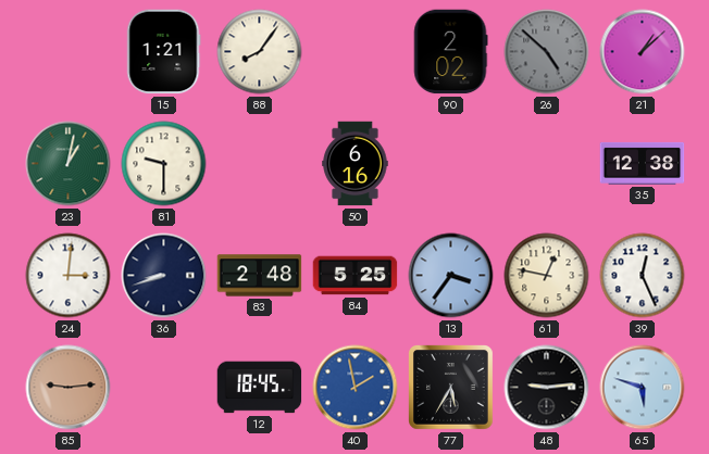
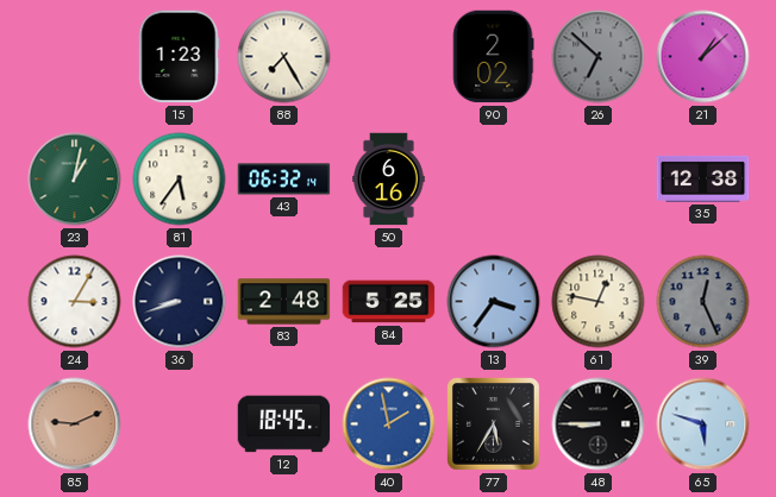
15: 1:21 -> 1:23
88: 8:06 -> 7:25
26: 4:52 -> 6:52
81: 9:30 -> 5:36
43: none -> 06:32
24: 3:01 -> 3:05
39 dial: white -> grey
85: 9:14 -> 9:11
48: 9:14 -> 8:45
